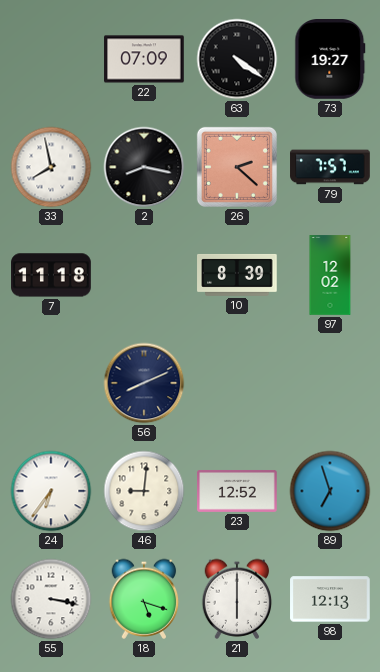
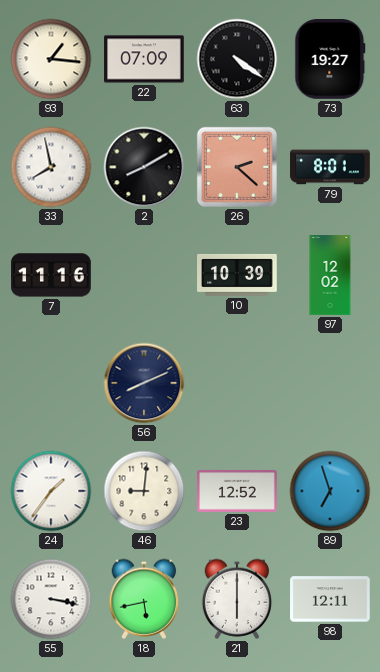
93: none -> 1:16
2: 8:17 -> 8:10
79: 7:57 -> 8:01
7: 11:18 -> 11:16
10: 8:39 -> 10:39
24: 6:36 -> 1:36
18: 5:18 -> 5:43
98: 12:13 -> 12:11
